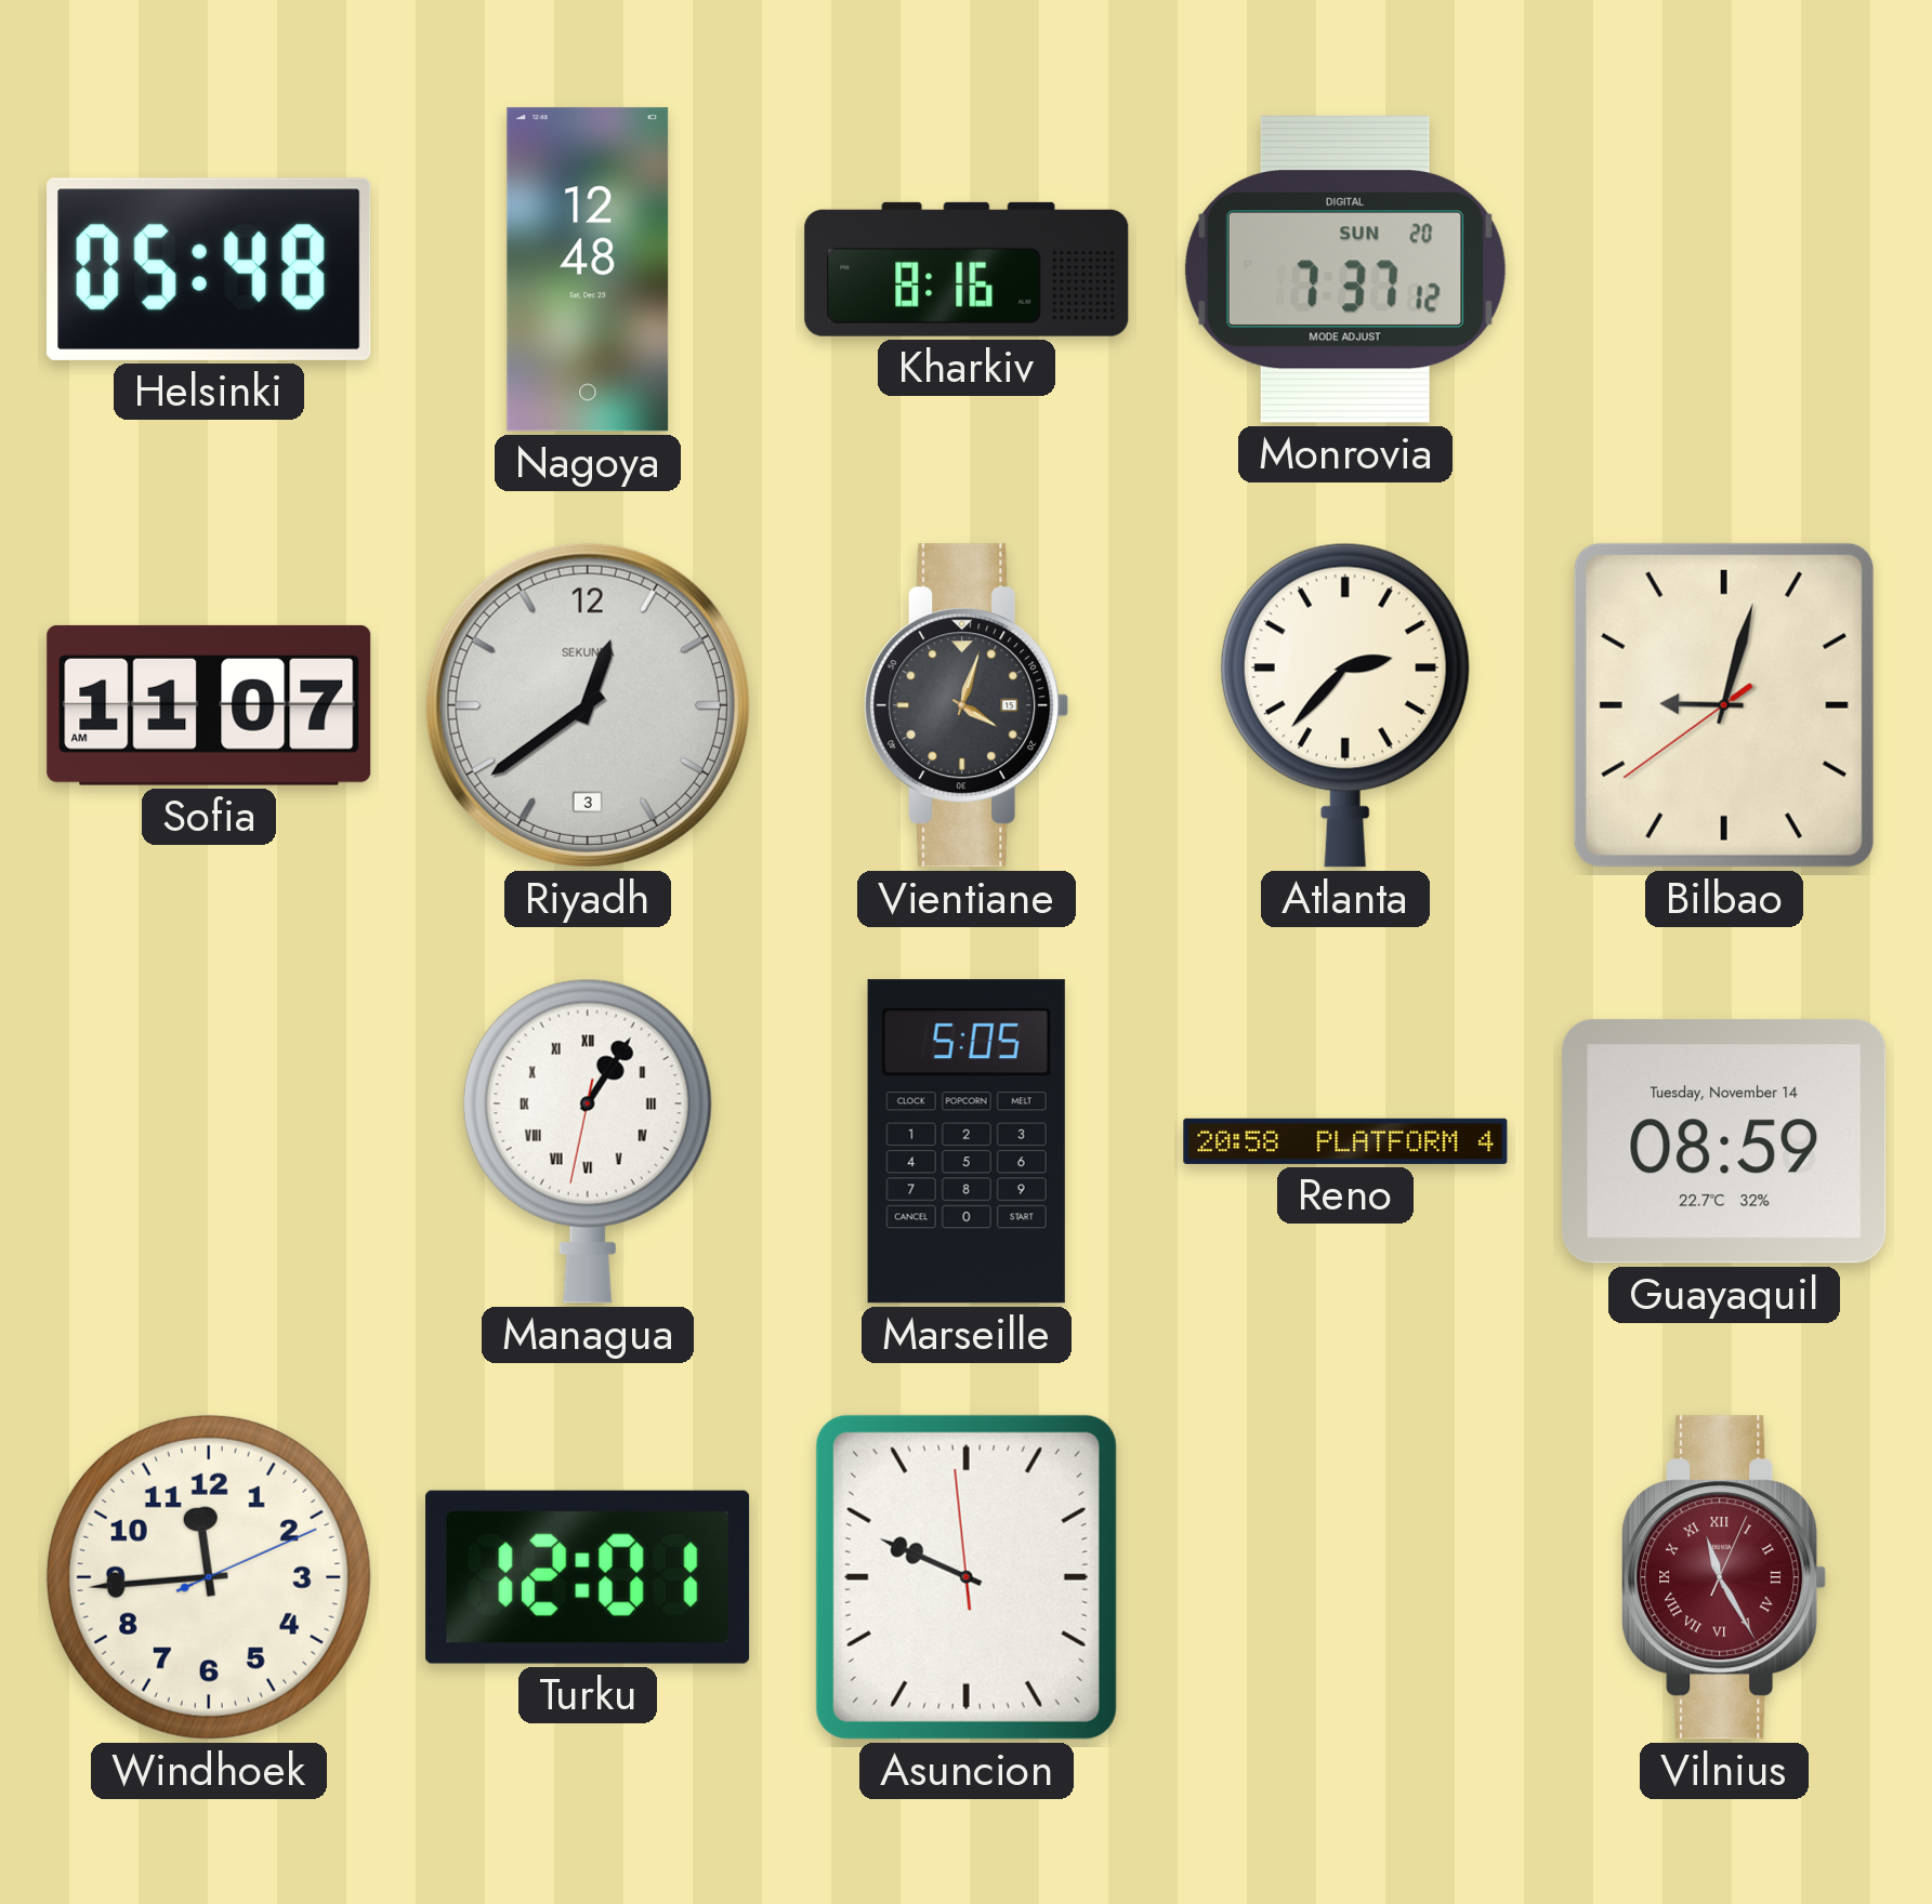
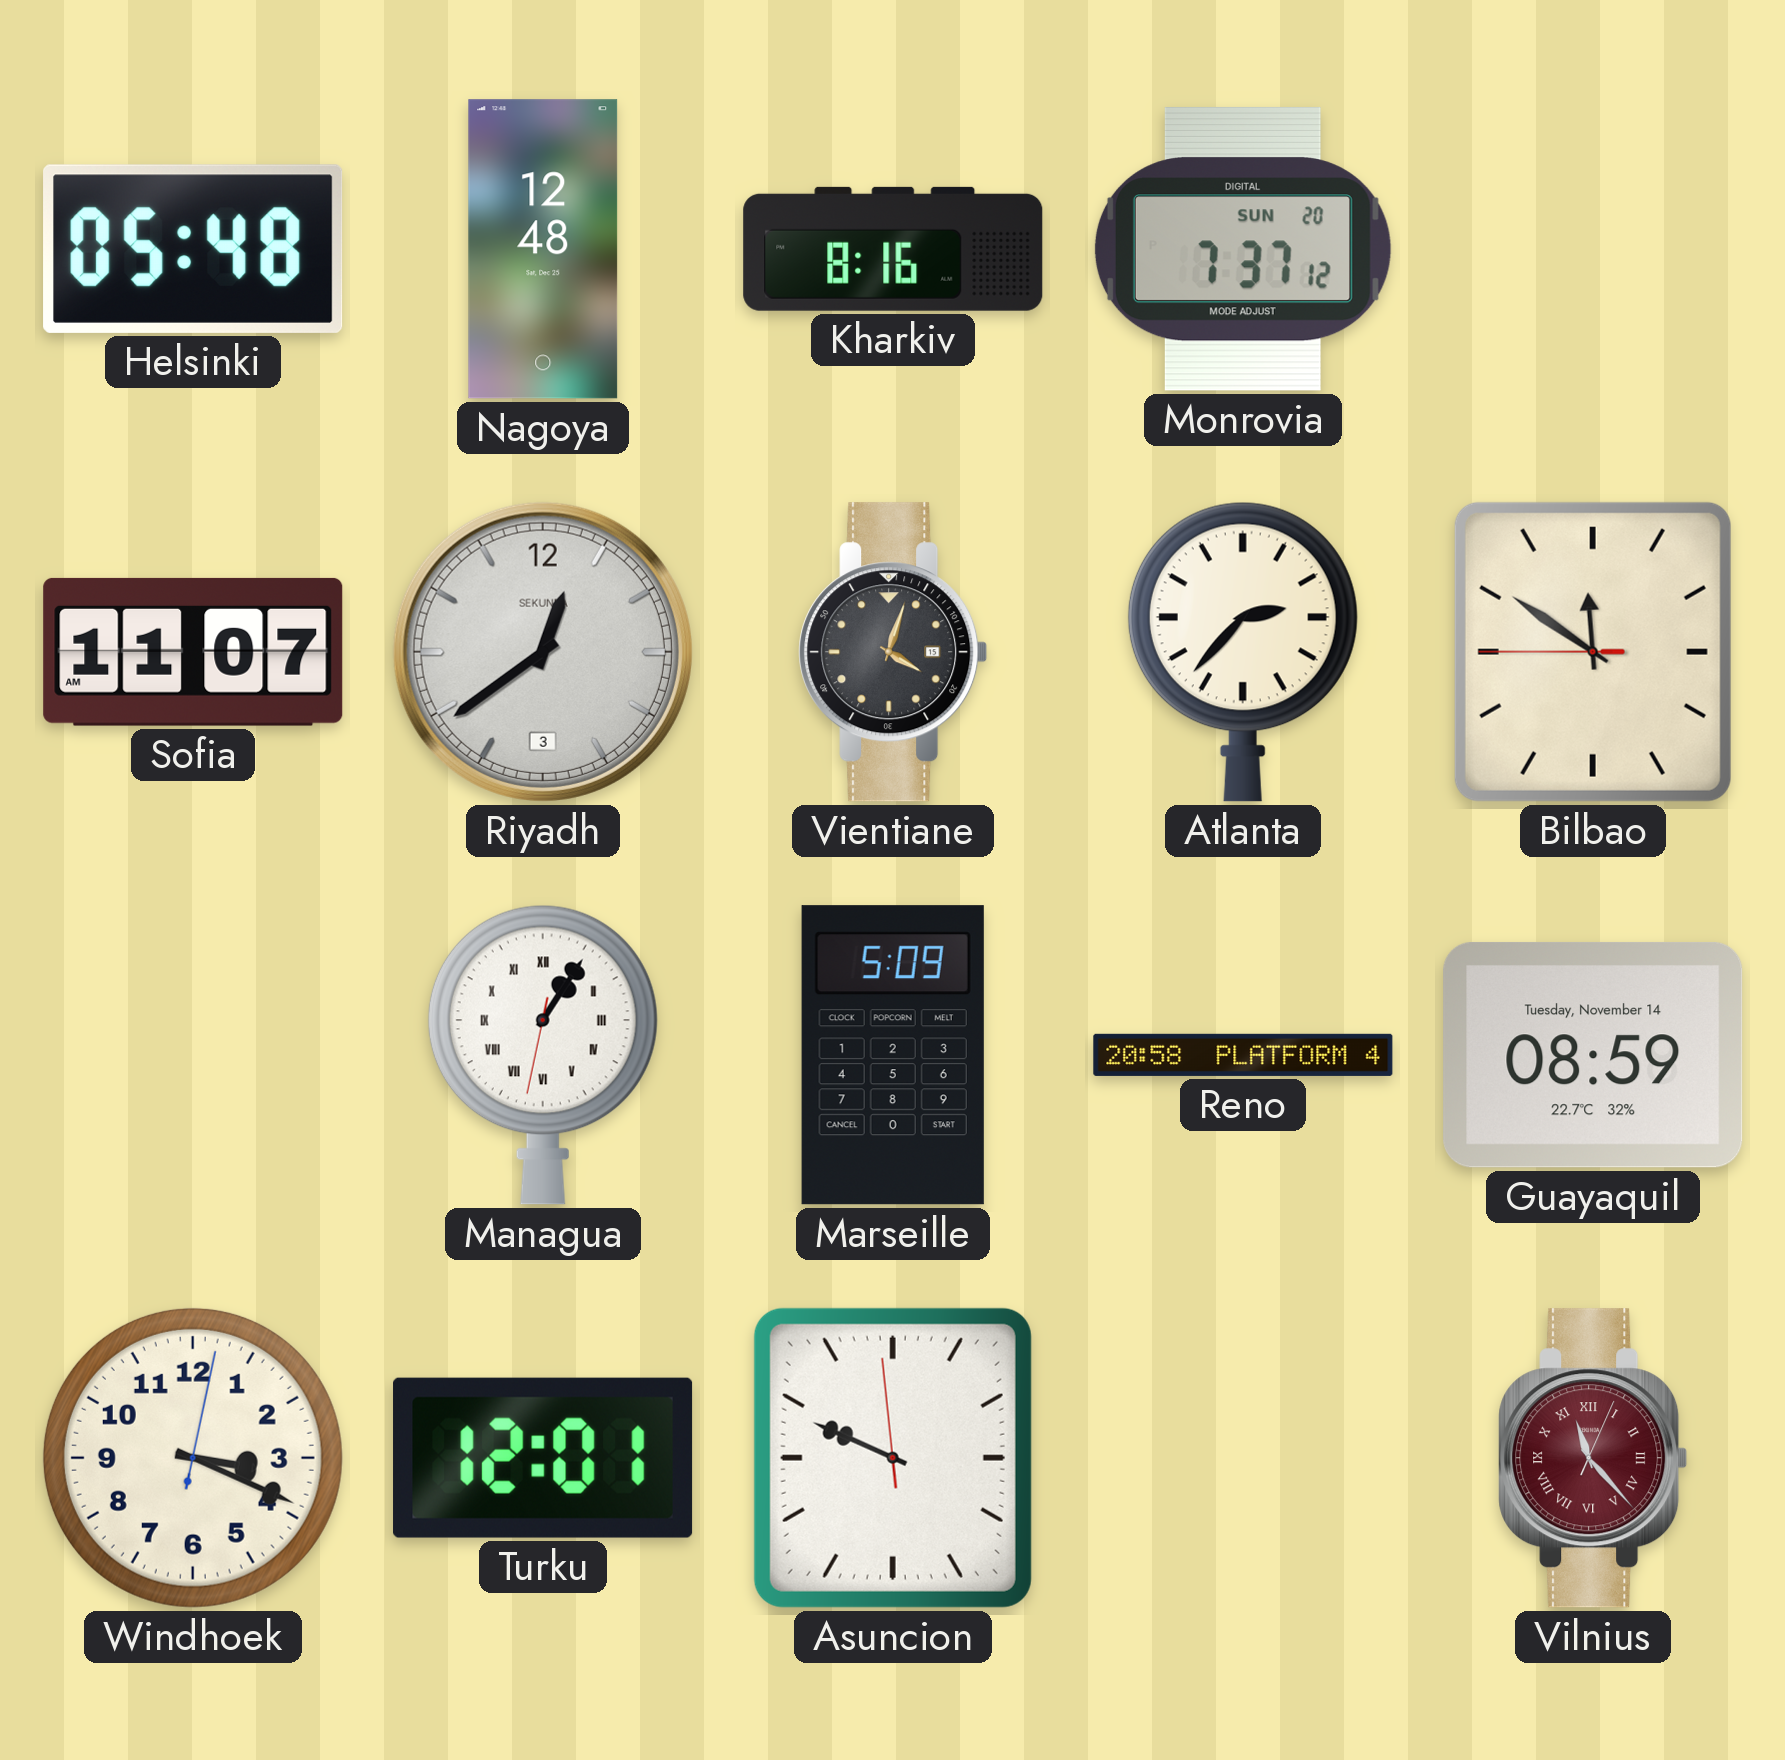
Bilbao: 9:02 -> 11:50
Marseille: 5:05 -> 5:09
Windhoek: 11:44 -> 3:19
Vilnius: 11:25 -> 11:23
